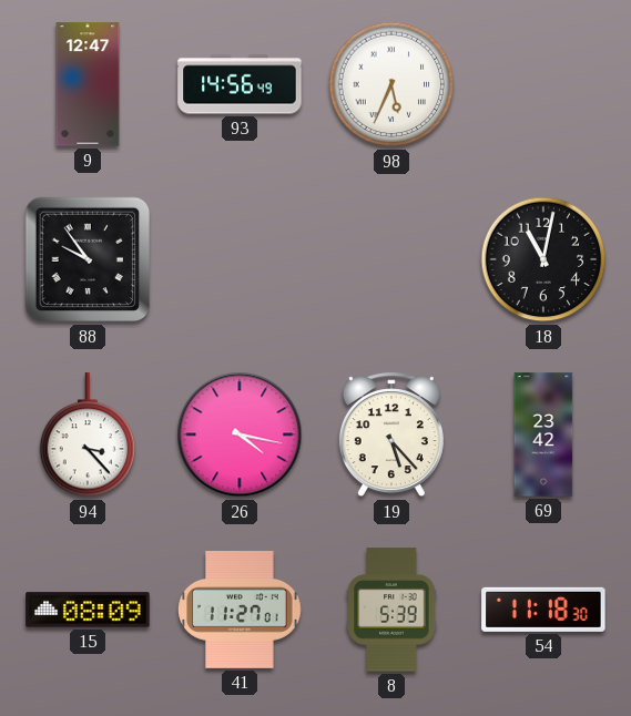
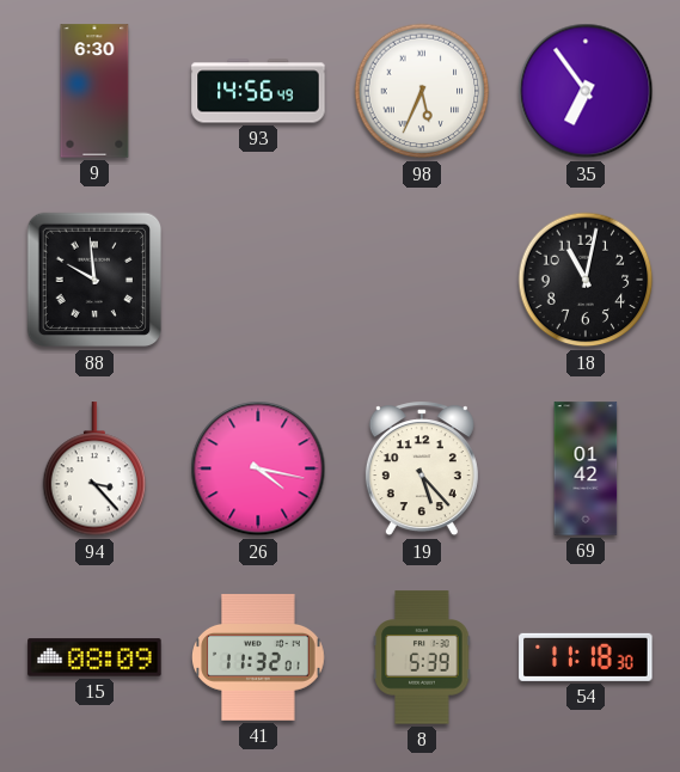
9: 12:47 -> 6:30
35: none -> 6:54
88: 9:54 -> 9:59
69: 23:42 -> 01:42
41: 11:27 -> 11:32
